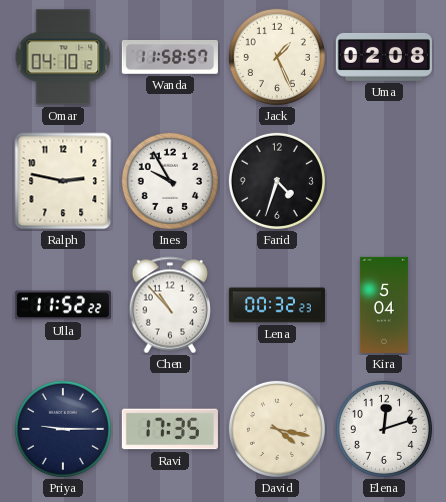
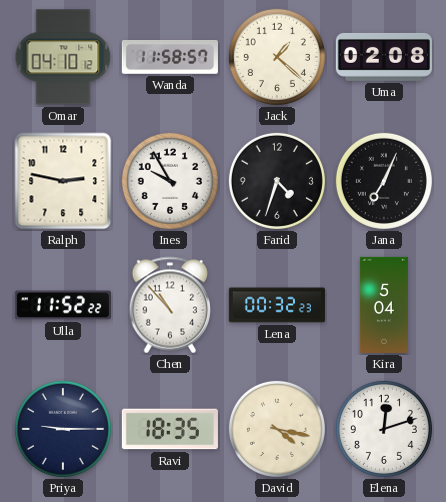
Jack: 1:26 -> 1:22
Jana: none -> 7:04
Ravi: 17:35 -> 18:35
